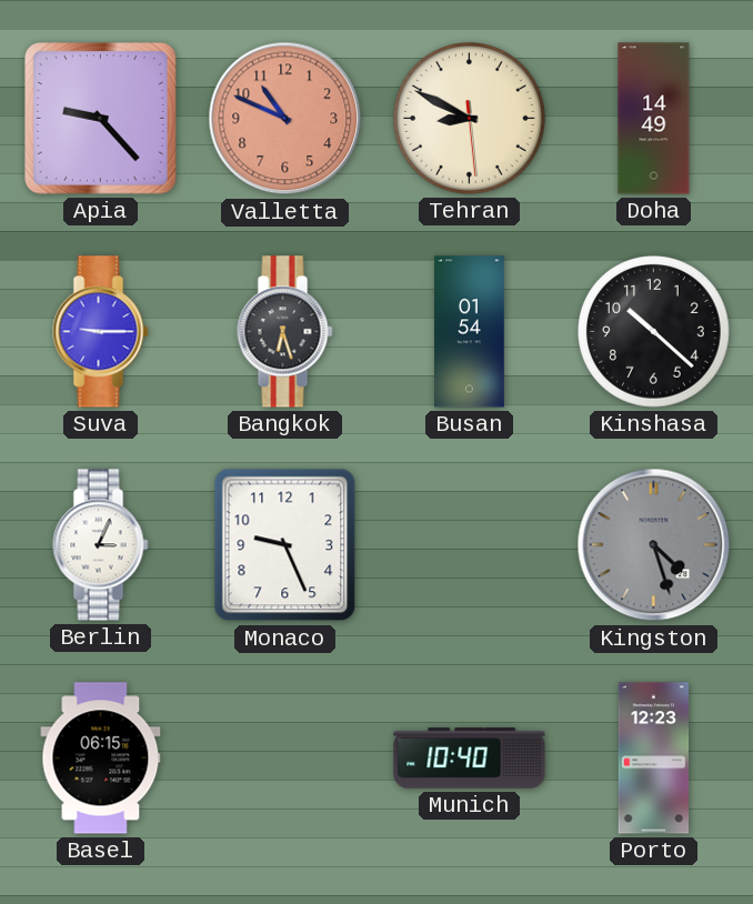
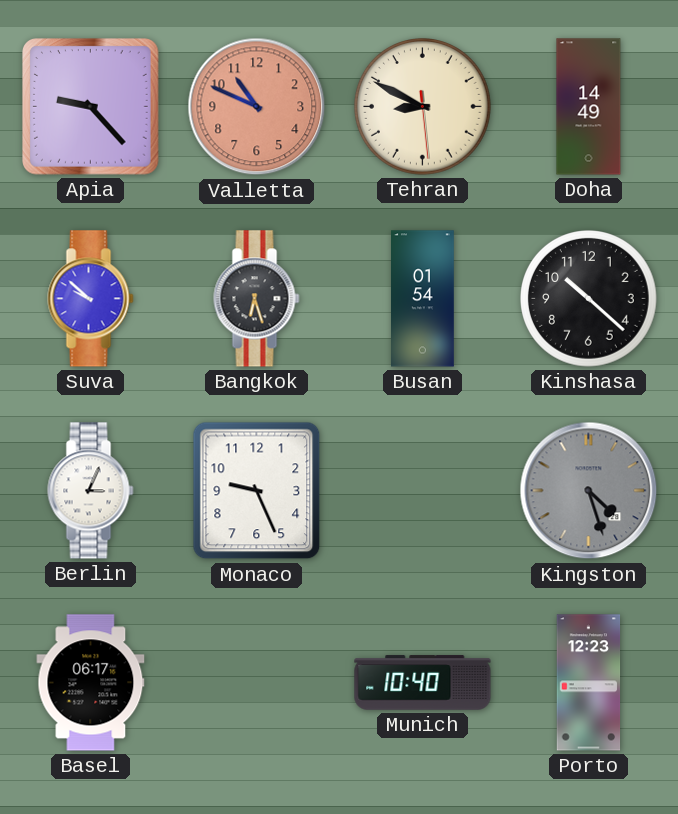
Suva: 9:15 -> 9:52
Basel: 06:15 -> 06:17
